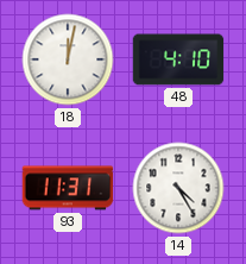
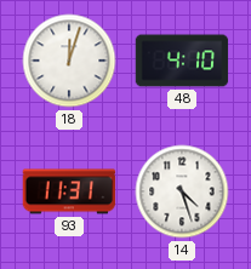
18: 12:02 -> 12:03
14: 4:25 -> 4:27
